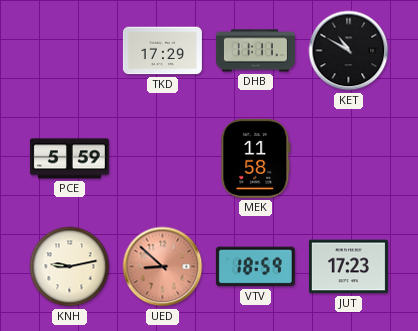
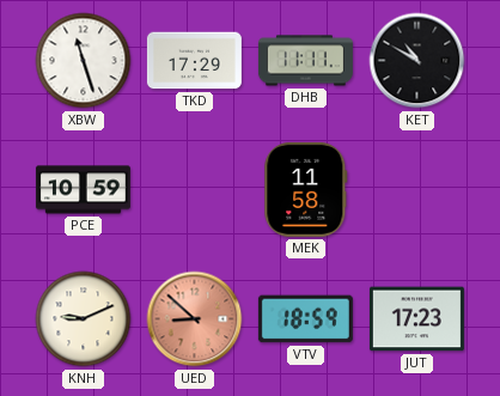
XBW: none -> 11:27
PCE: 5:59 -> 10:59
KNH: 9:13 -> 9:11
